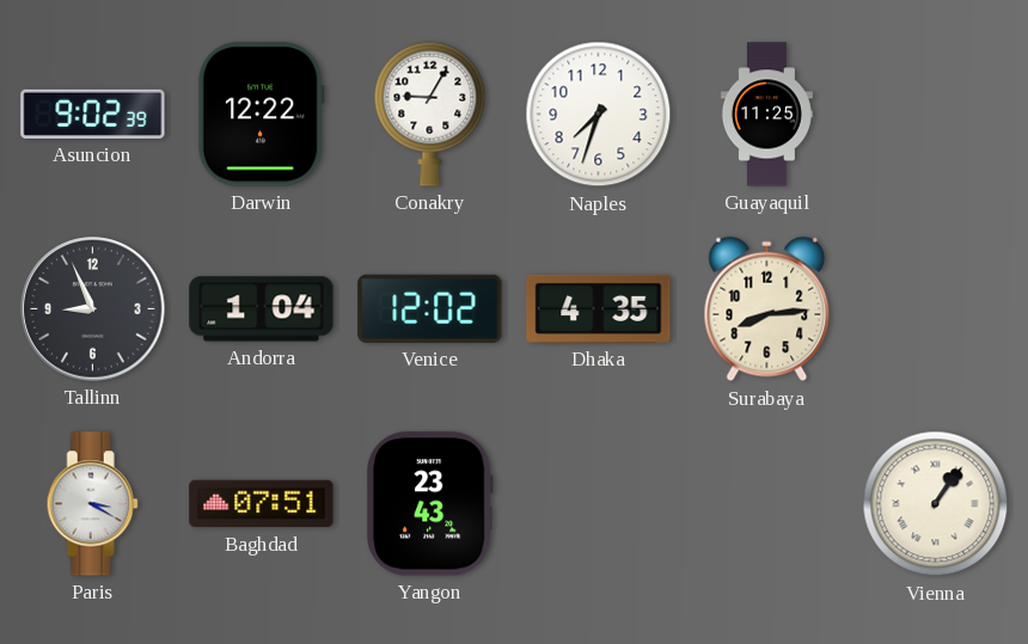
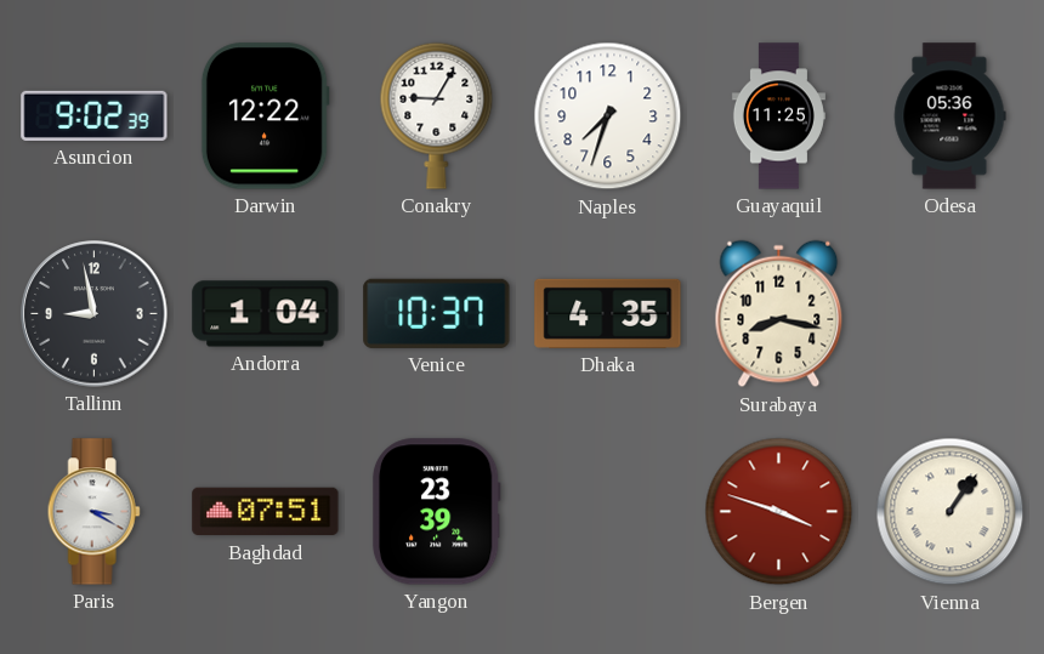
Odesa: none -> 05:36
Tallinn: 8:56 -> 8:58
Venice: 12:02 -> 10:37
Surabaya: 8:14 -> 8:17
Yangon: 23:43 -> 23:39
Bergen: none -> 3:48
